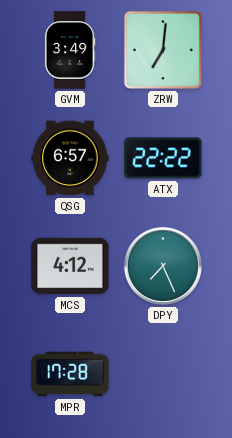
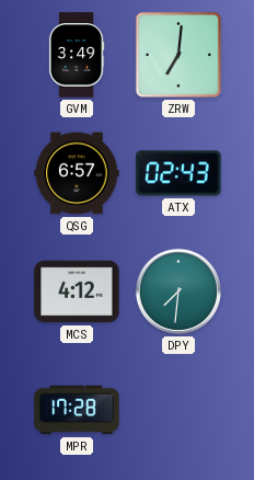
ATX: 22:22 -> 02:43
DPY: 7:26 -> 7:31
